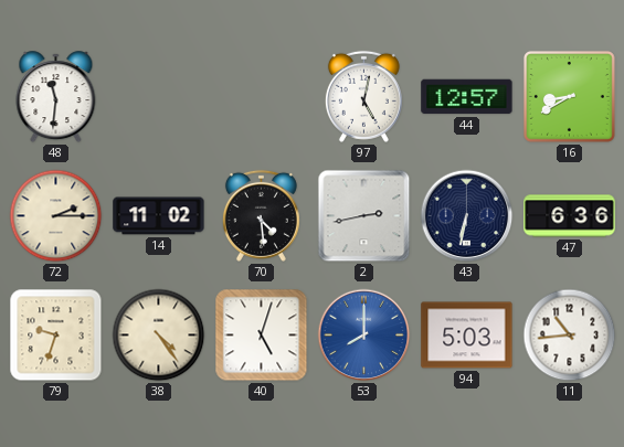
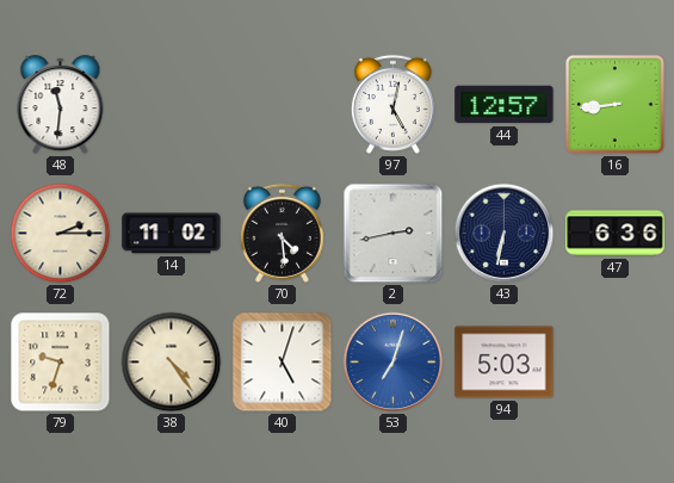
16: 8:40 -> 8:44
53: 8:00 -> 7:03
11: 10:44 -> none
